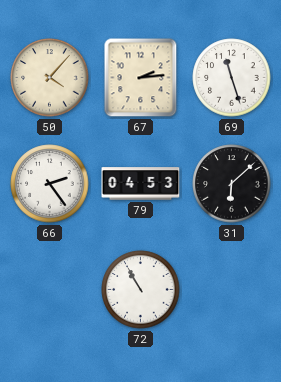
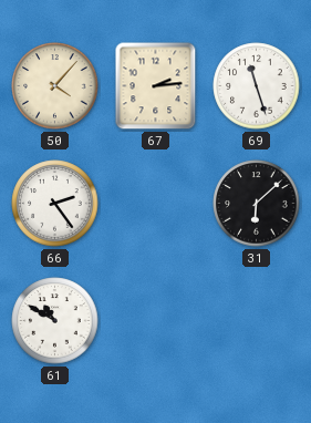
79: 04:53 -> none
61: none -> 10:50
72: 10:55 -> none
